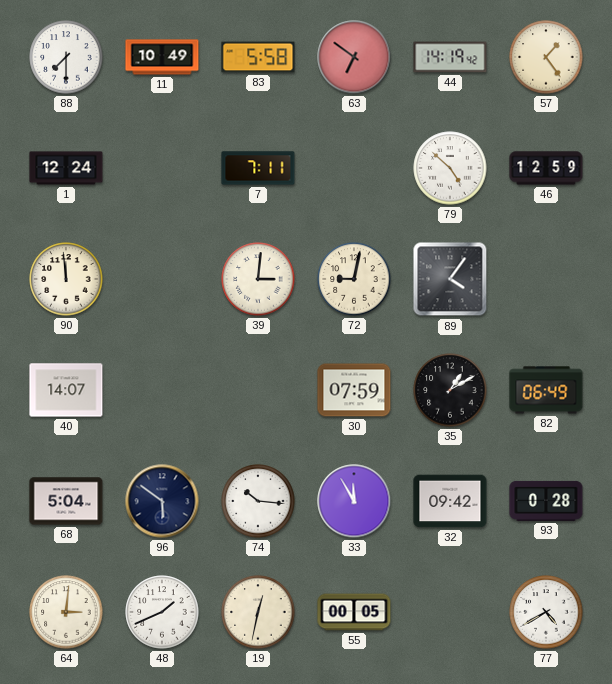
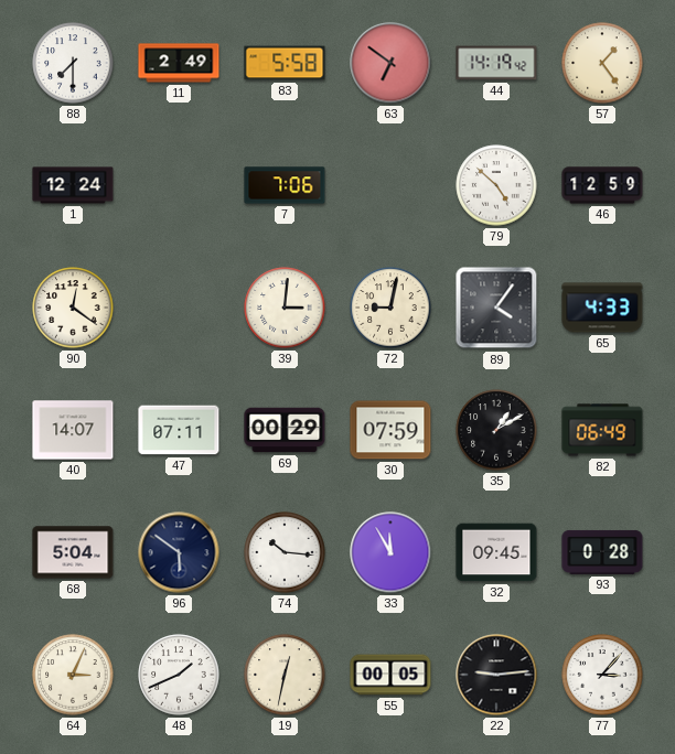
11: 10:49 -> 2:49
7: 7:11 -> 7:06
90: 11:59 -> 12:21
65: none -> 4:33
47: none -> 07:11
69: none -> 00:29
32: 09:42 -> 09:45
64: 3:01 -> 3:04
22: none -> 9:14
77: 4:40 -> 3:07
